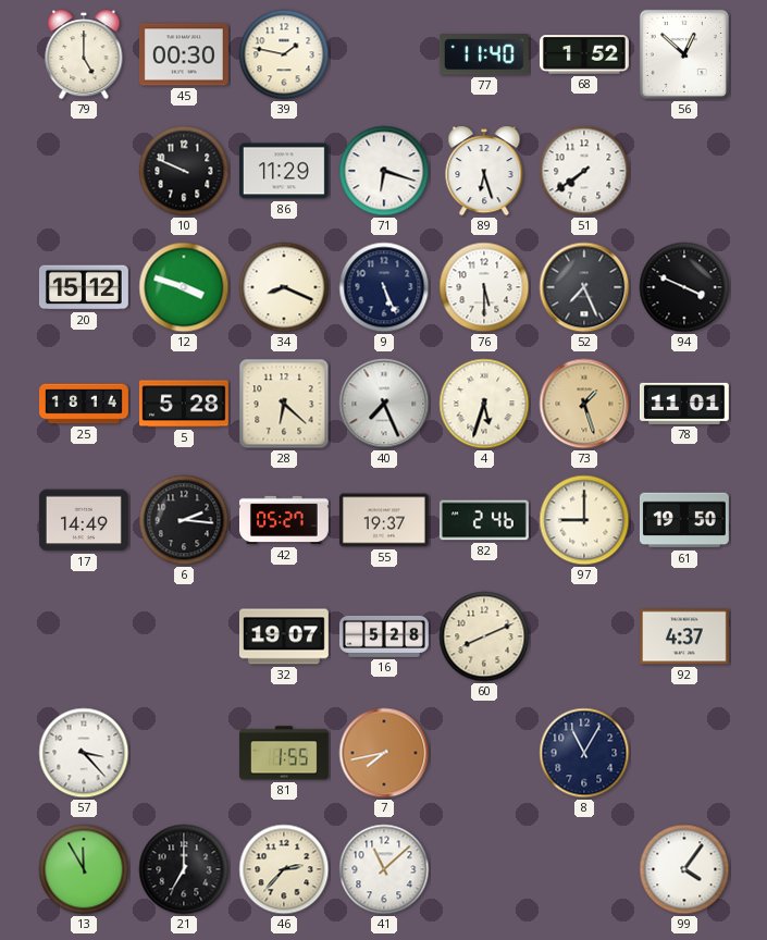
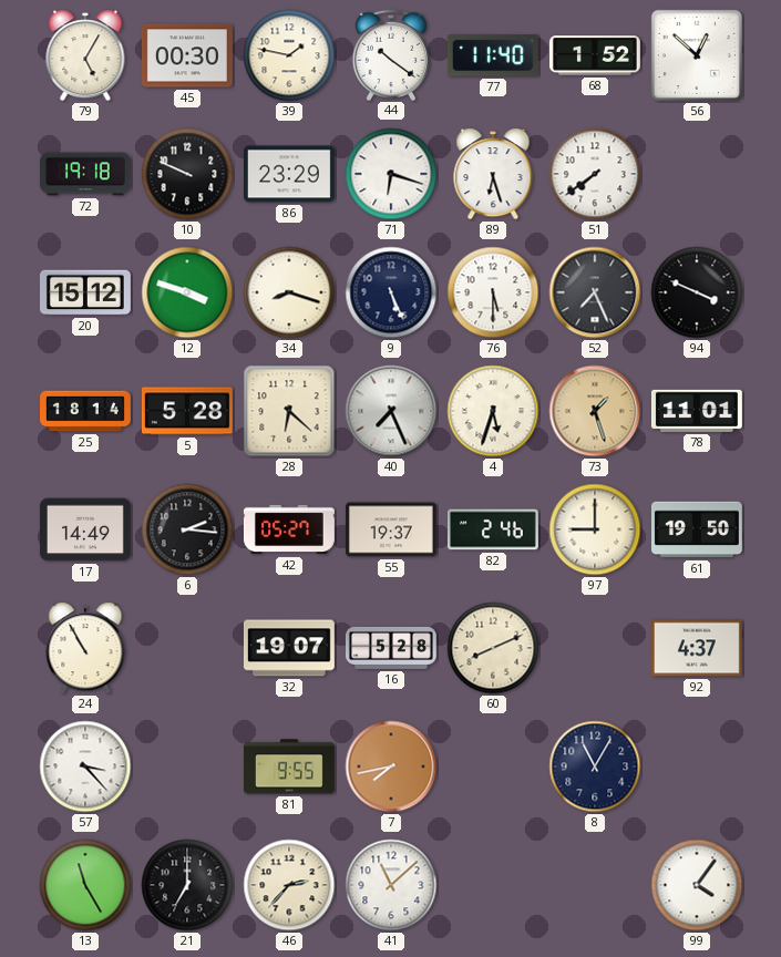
79: 5:00 -> 5:05
44: none -> 10:21
72: none -> 19:18
86: 11:29 -> 23:29
34: 8:19 -> 8:18
24: none -> 10:55
81: 1:55 -> 9:55
13: 11:55 -> 11:25
